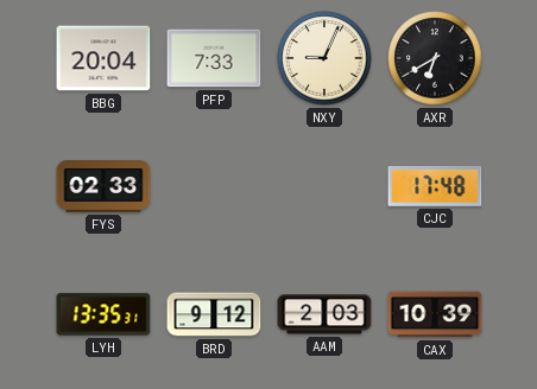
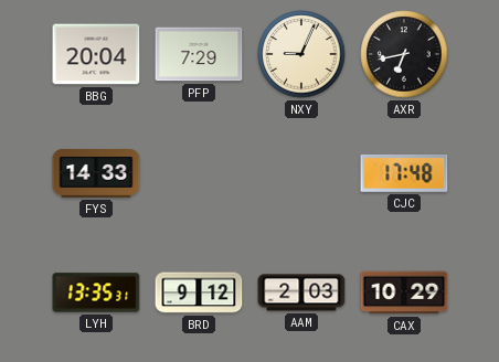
PFP: 7:33 -> 7:29
AXR: 6:40 -> 6:43
FYS: 02:33 -> 14:33
CAX: 10:39 -> 10:29
